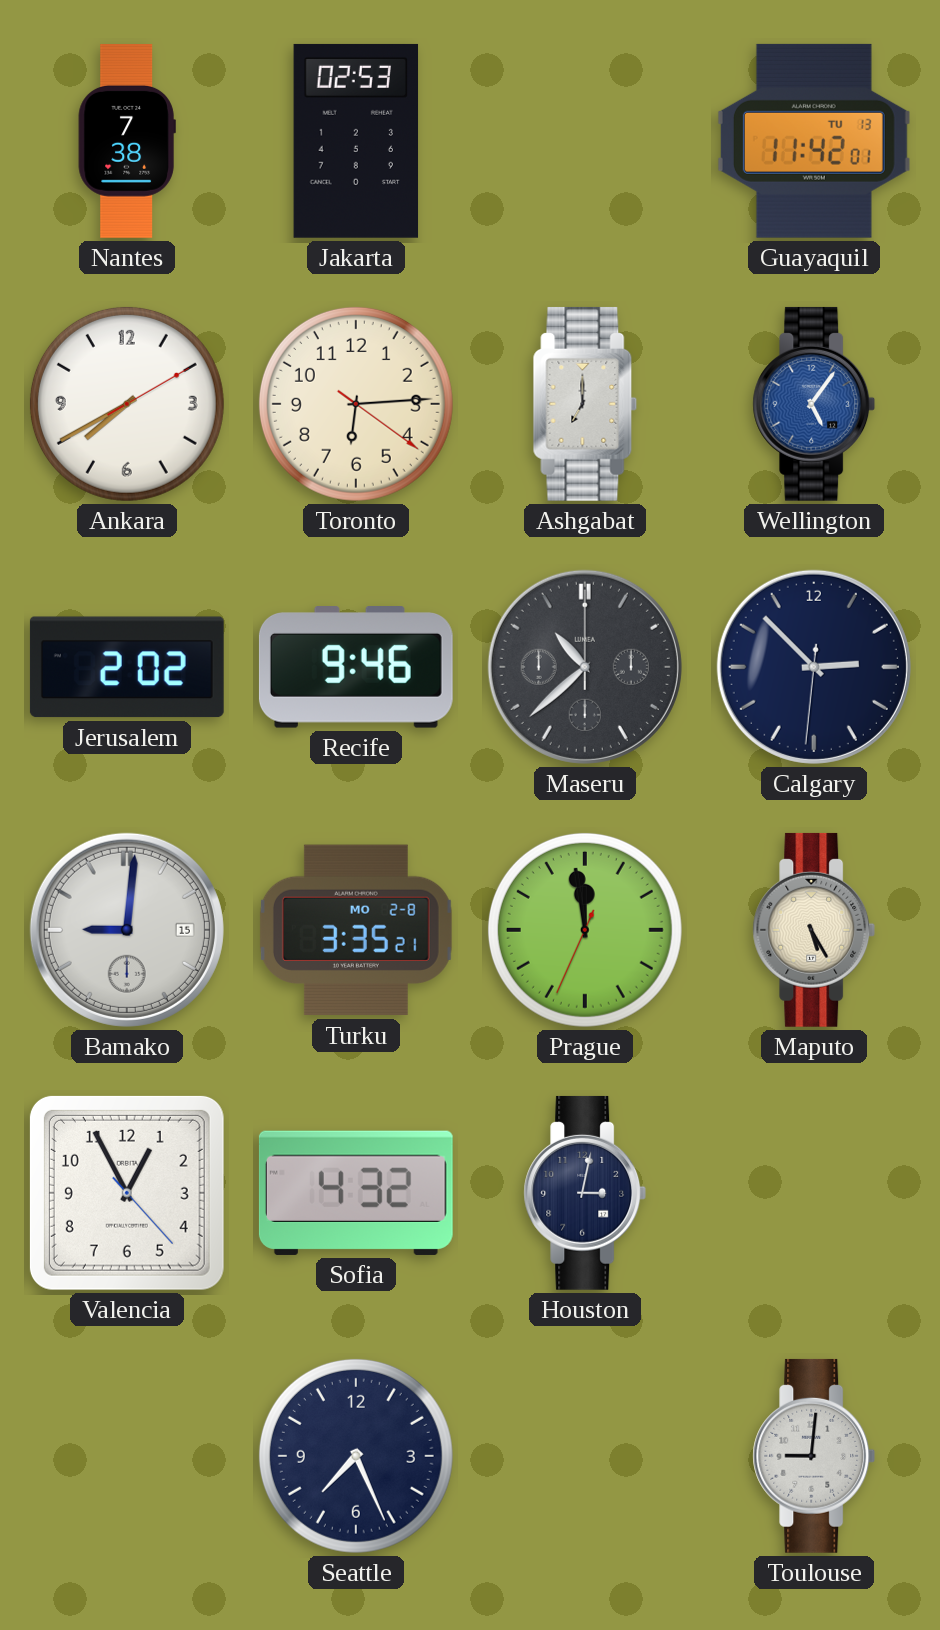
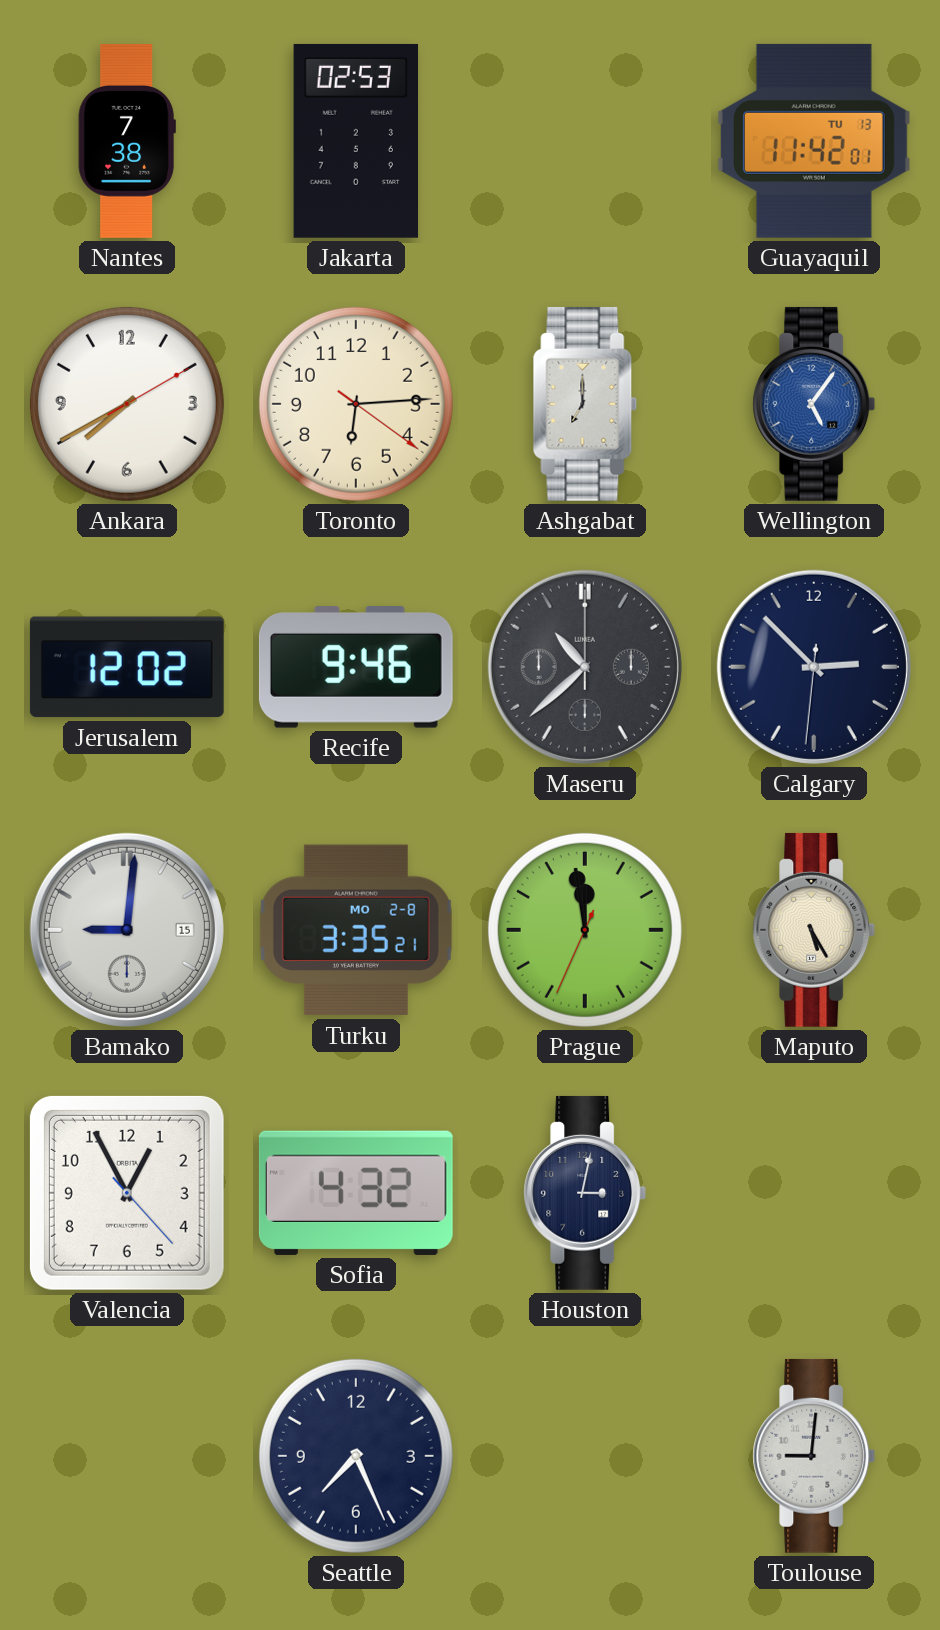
Jerusalem: 2:02 -> 12:02
